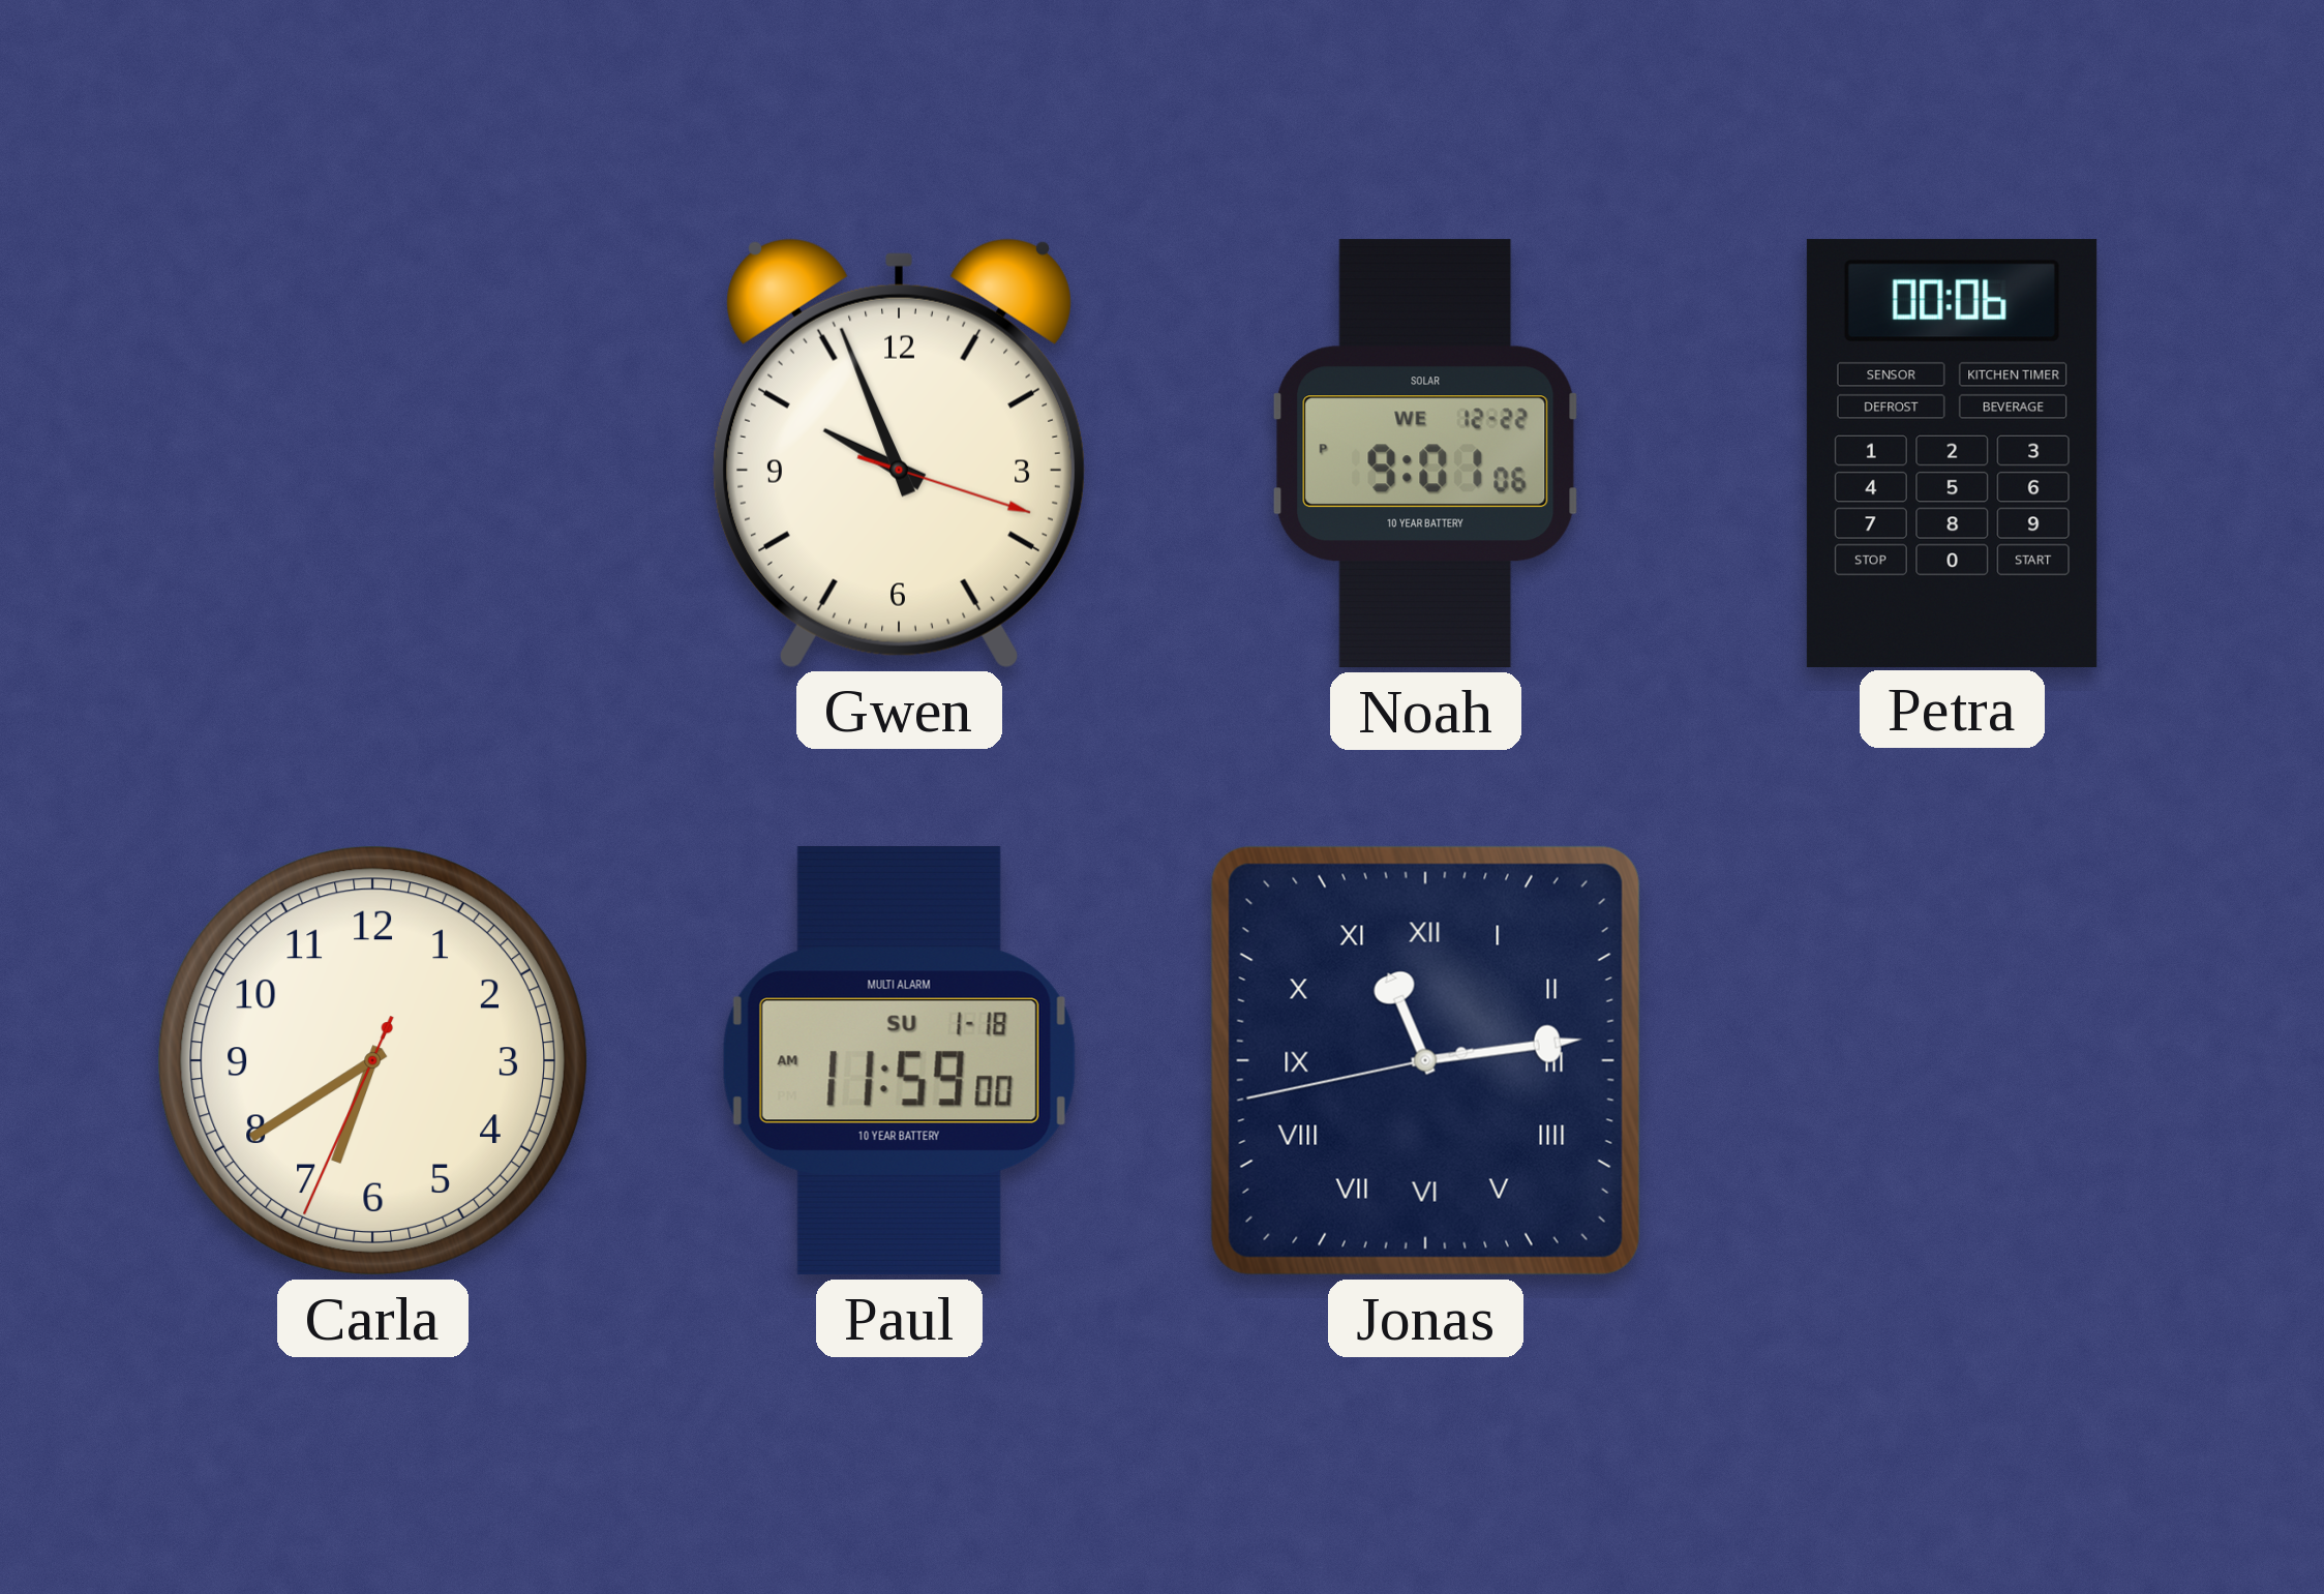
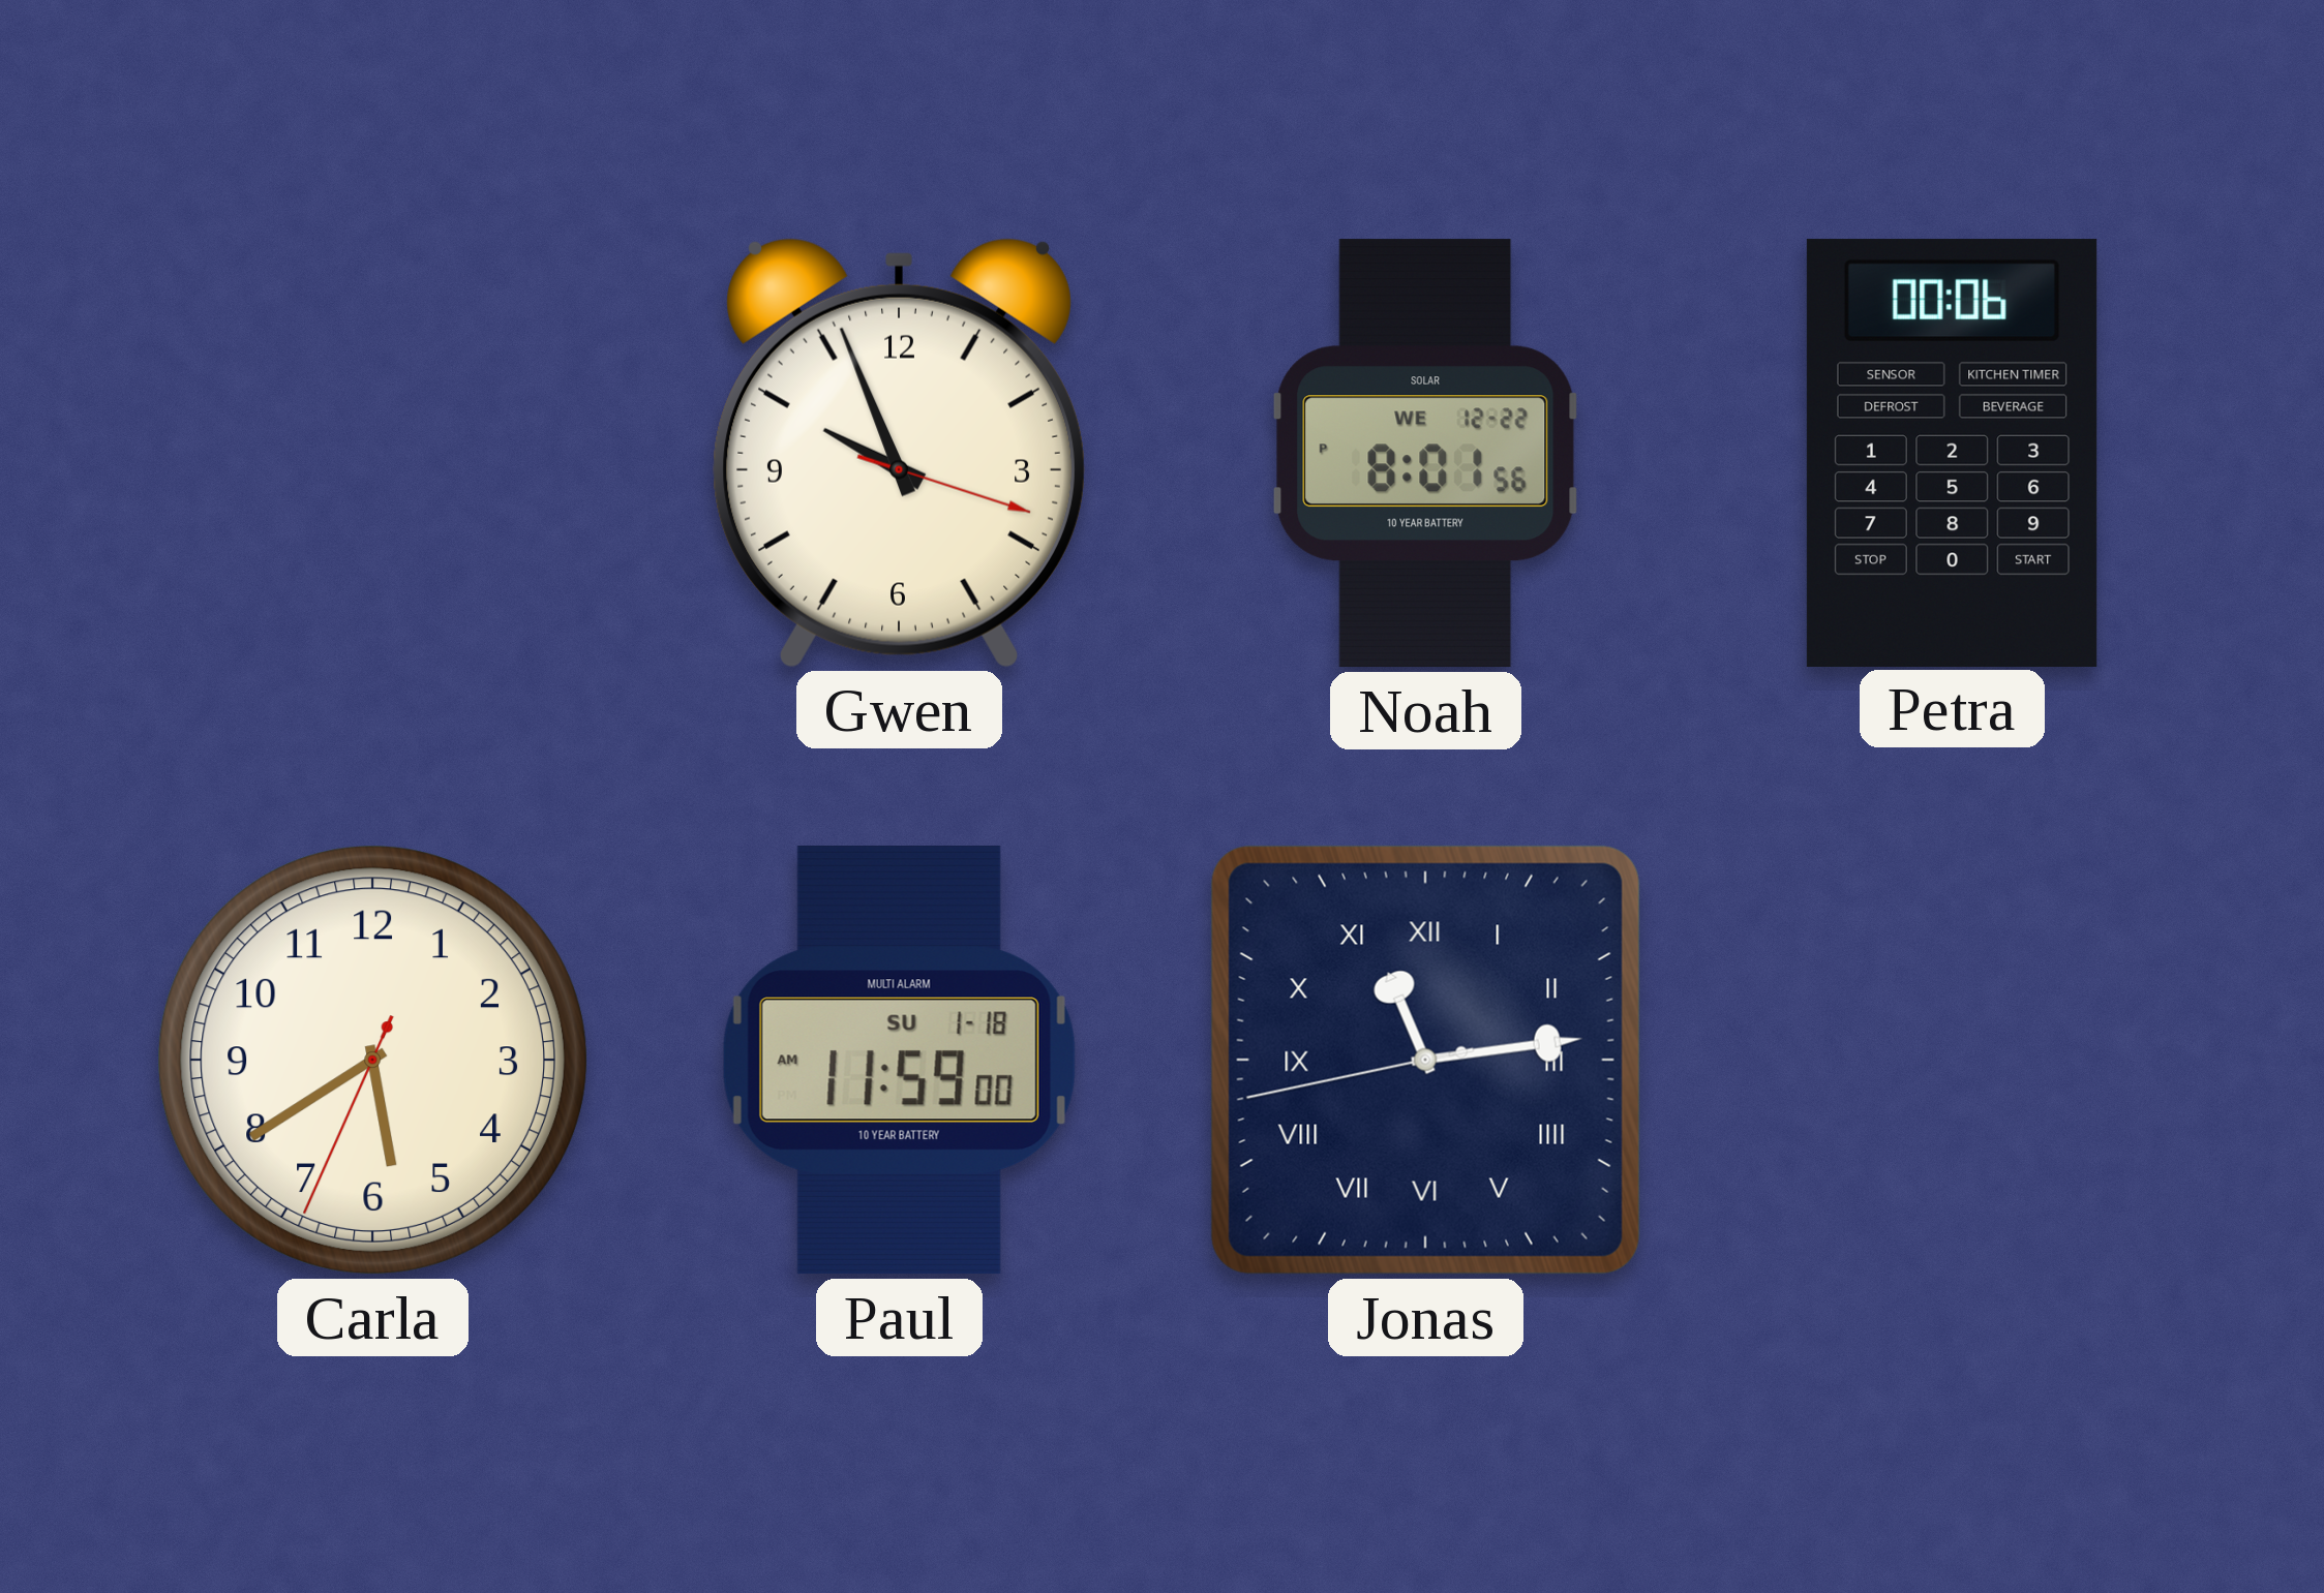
Noah: 9:01 -> 8:01
Carla: 6:39 -> 5:39
